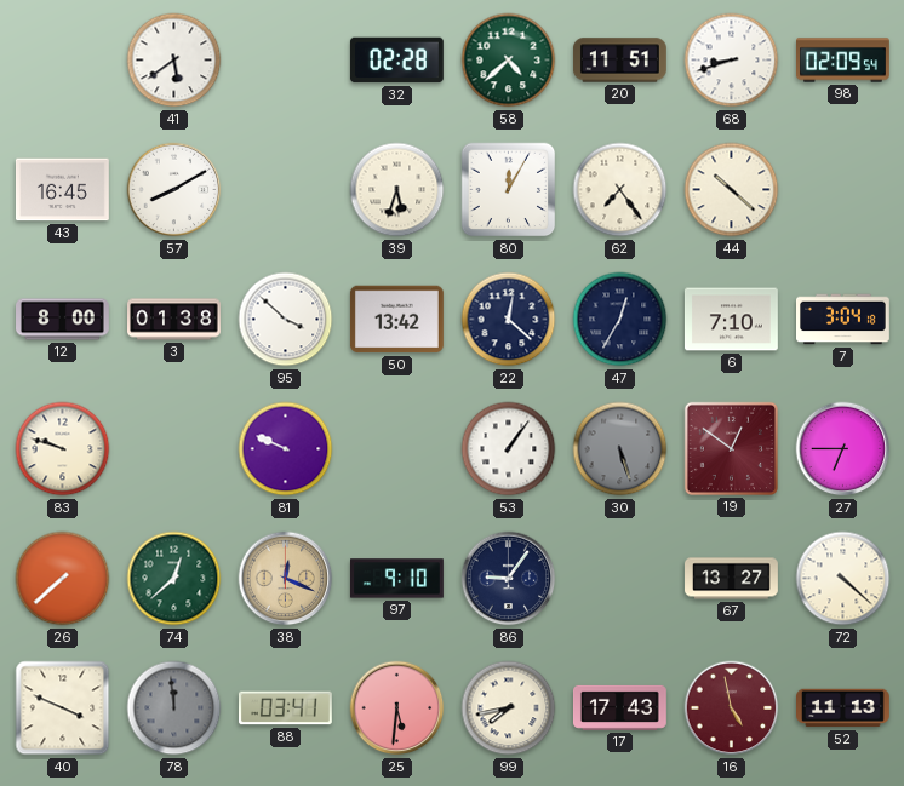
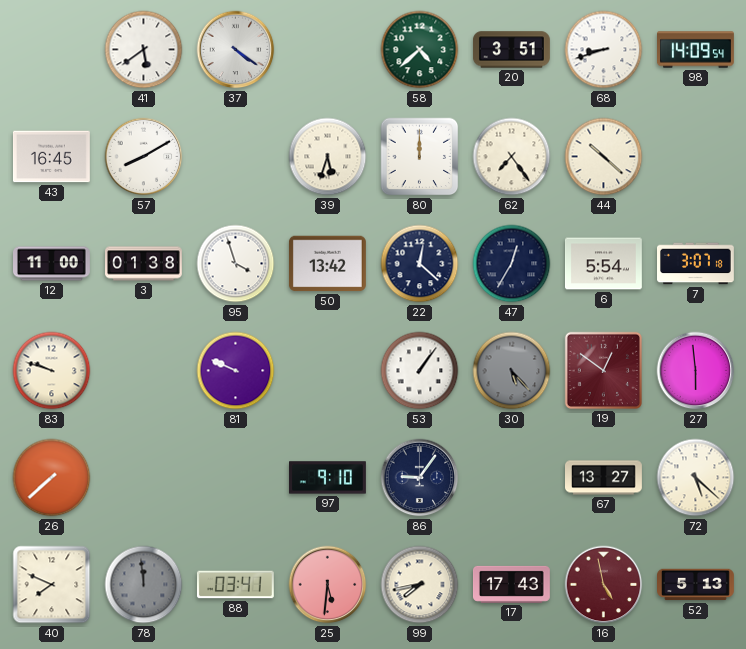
37: none -> 4:21
32: 02:28 -> none
20: 11:51 -> 3:51
98: 02:09 -> 14:09
80: 12:05 -> 12:00
12: 8:00 -> 11:00
95: 3:52 -> 3:57
6: 7:10 -> 5:54
7: 3:04 -> 3:07
30: 5:27 -> 5:23
27: 6:45 -> 5:59
74: 12:38 -> none
38: 12:19 -> none
72: 4:22 -> 5:22
40: 3:49 -> 7:49
52: 11:13 -> 5:13
